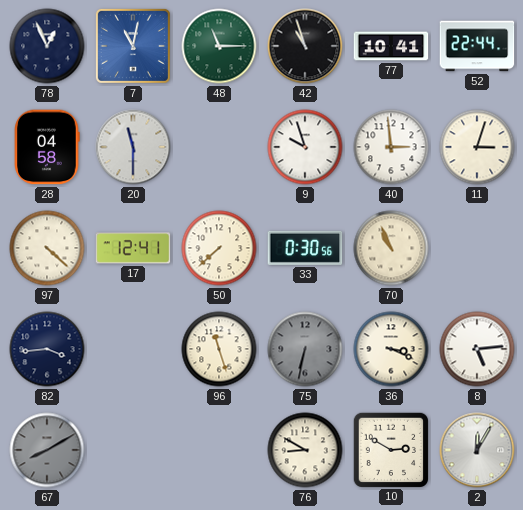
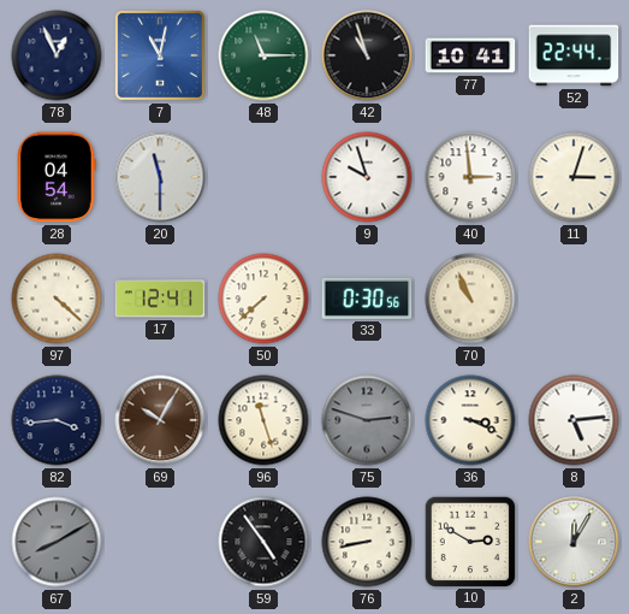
28: 04:58 -> 04:54
69: none -> 10:05
75: 6:32 -> 2:48
59: none -> 4:54
76: 8:50 -> 8:43
